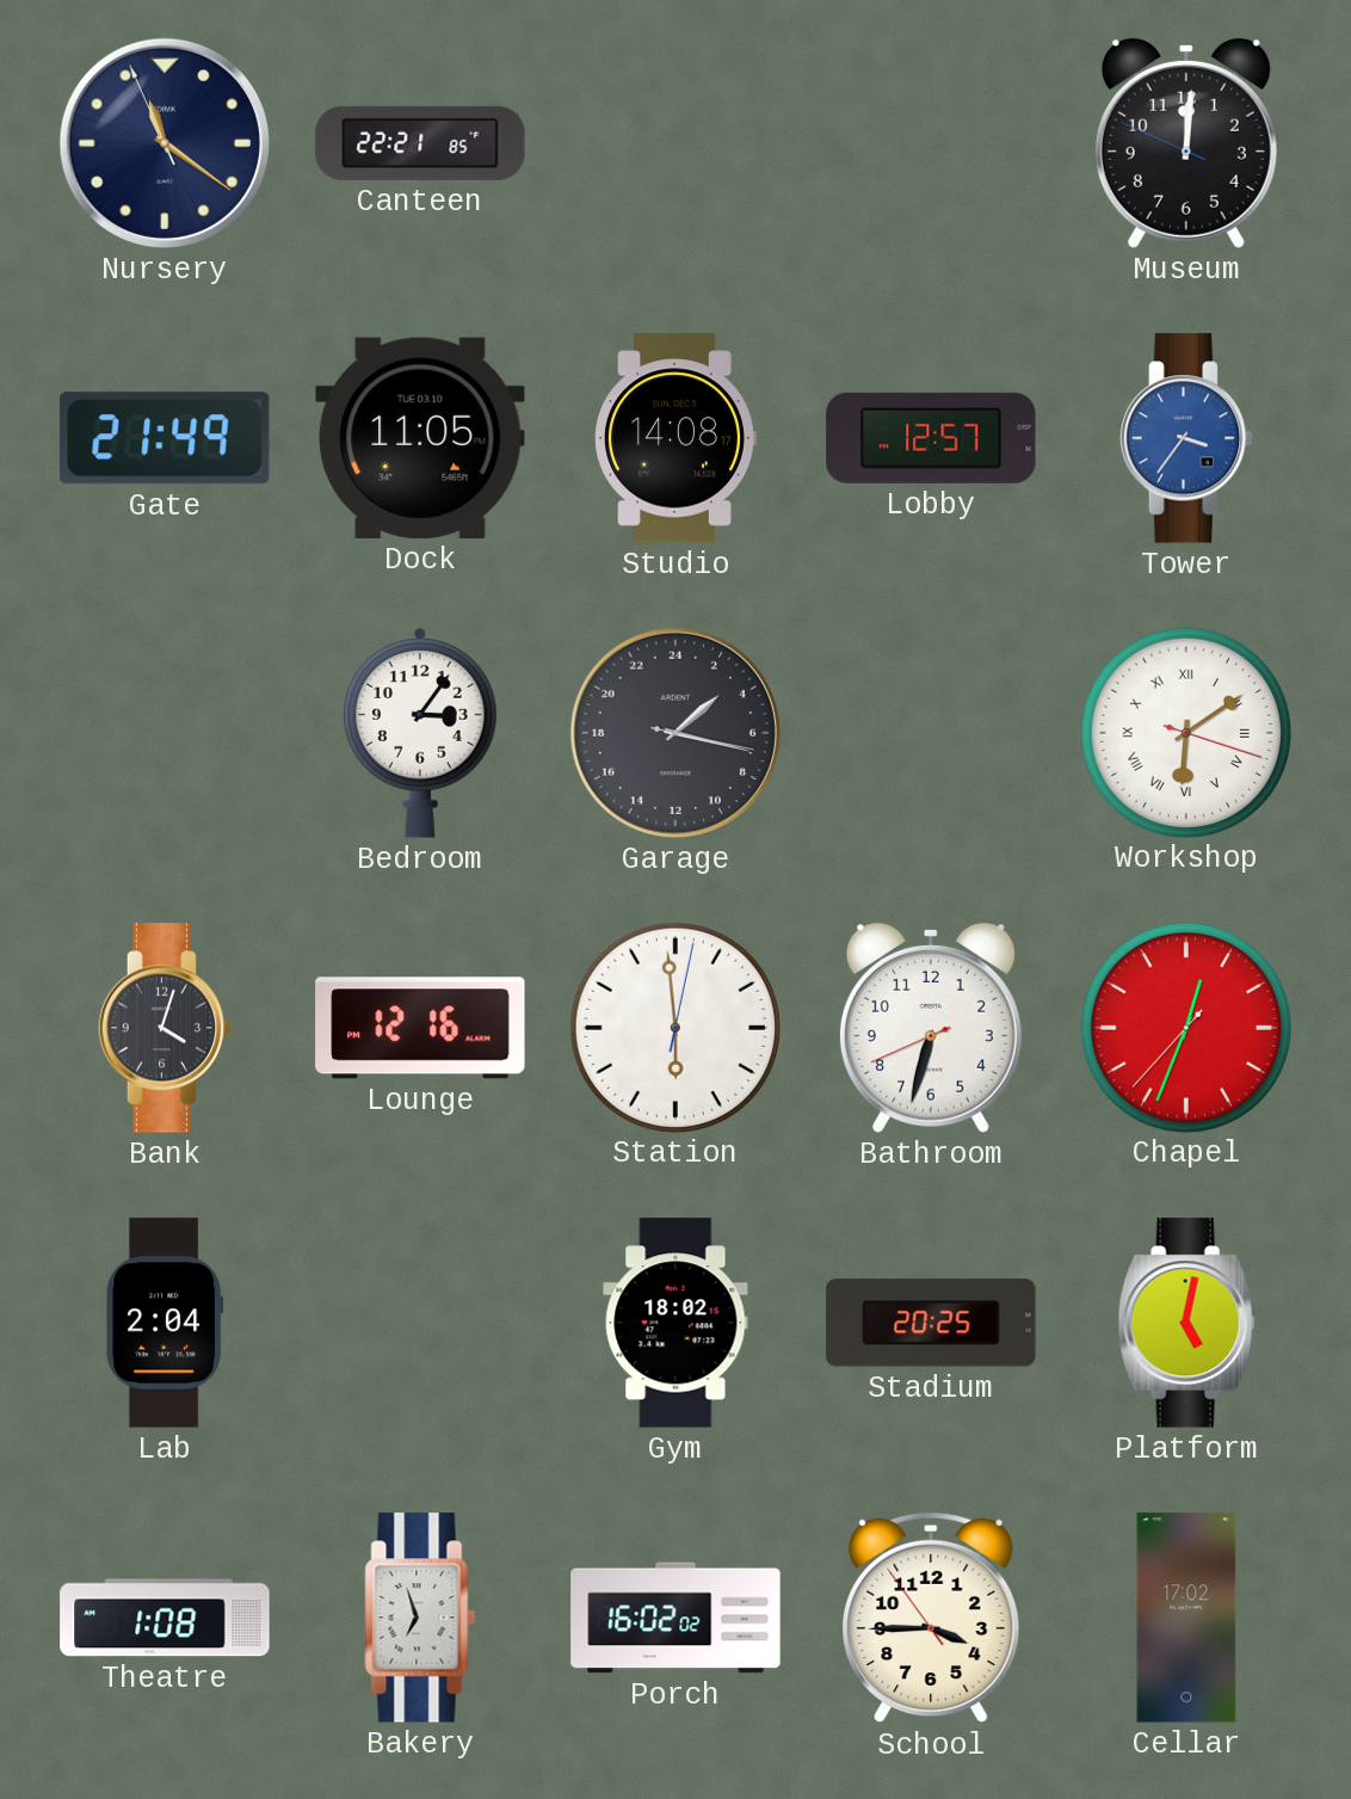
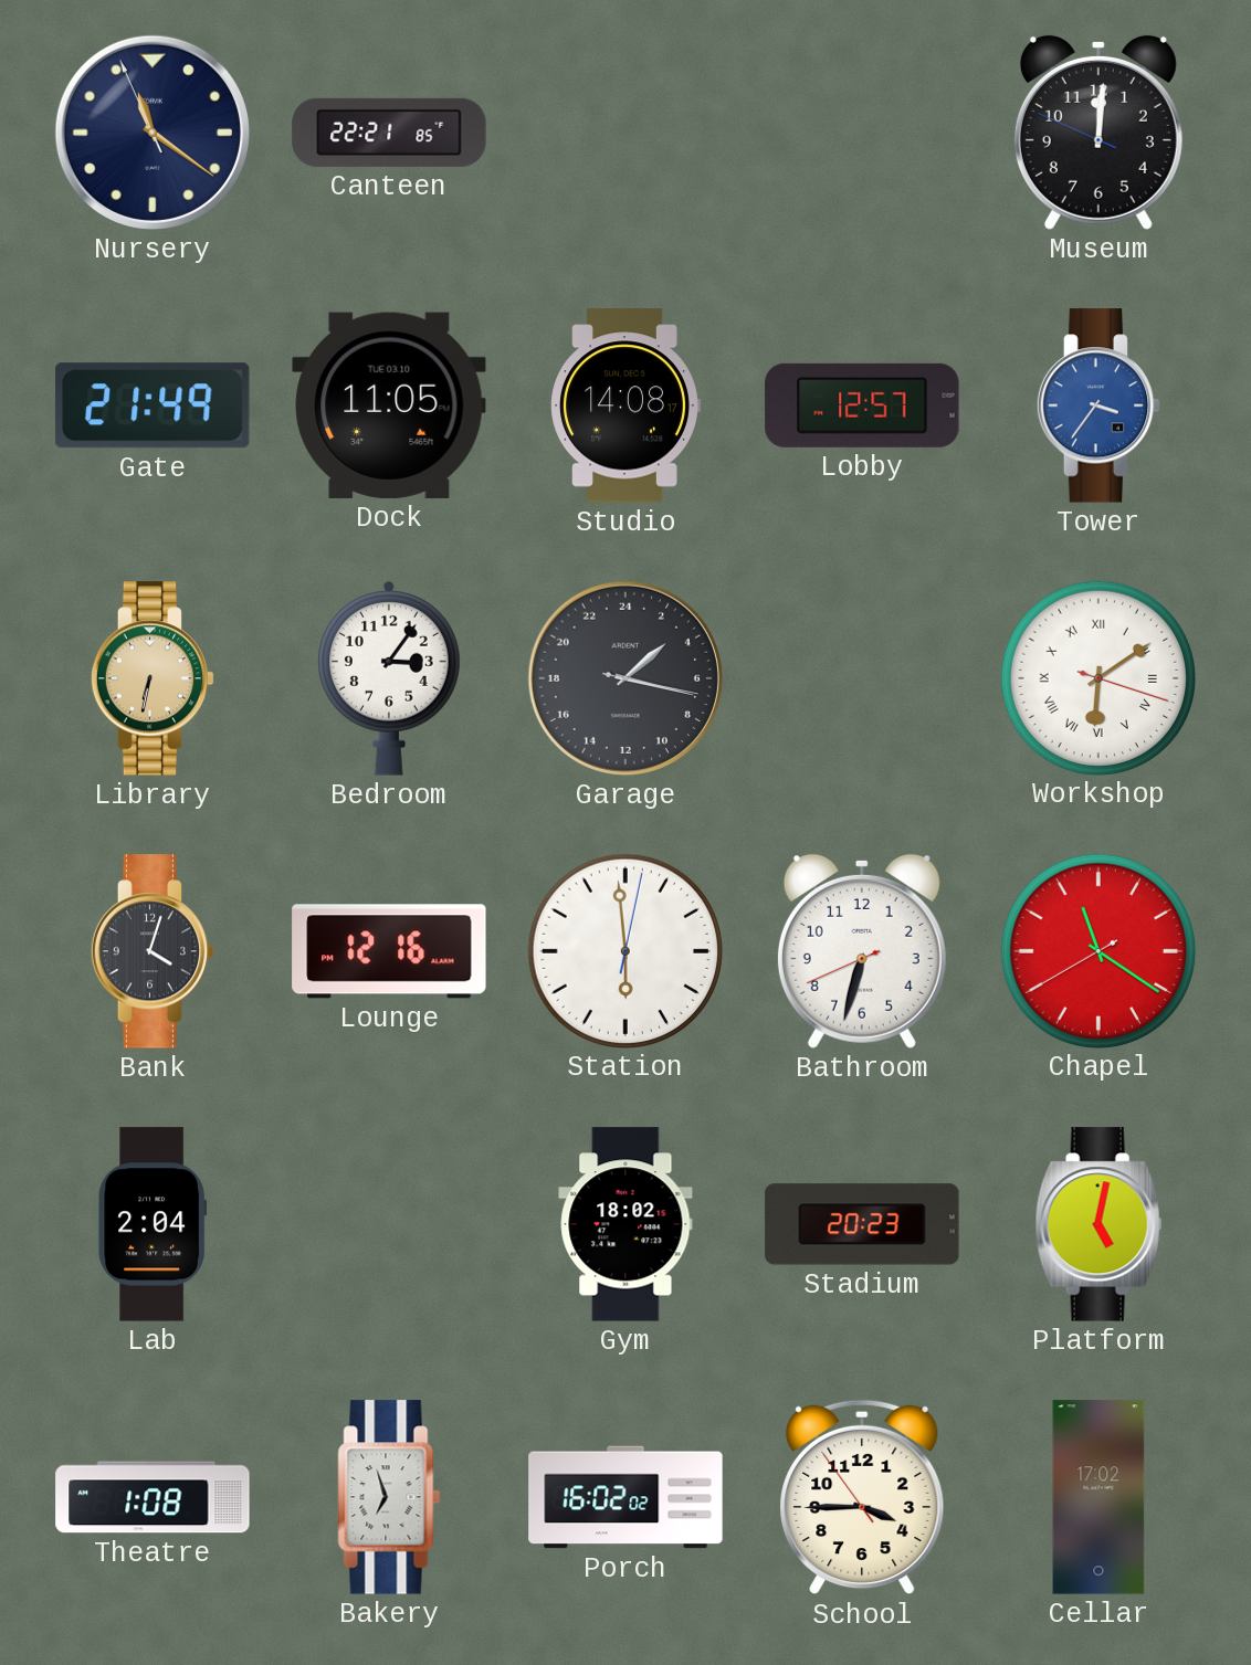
Library: none -> 6:32
Chapel: 12:33 -> 11:20
Stadium: 20:25 -> 20:23
